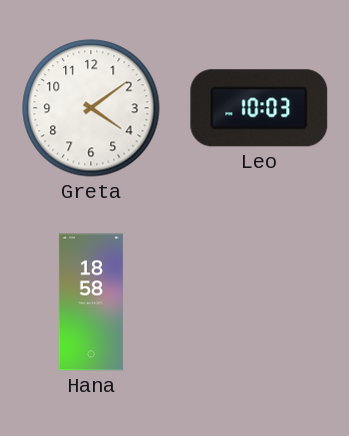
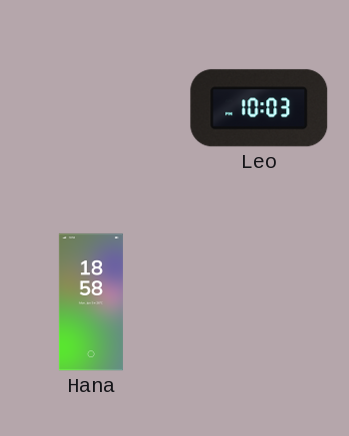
Greta: 4:09 -> none
